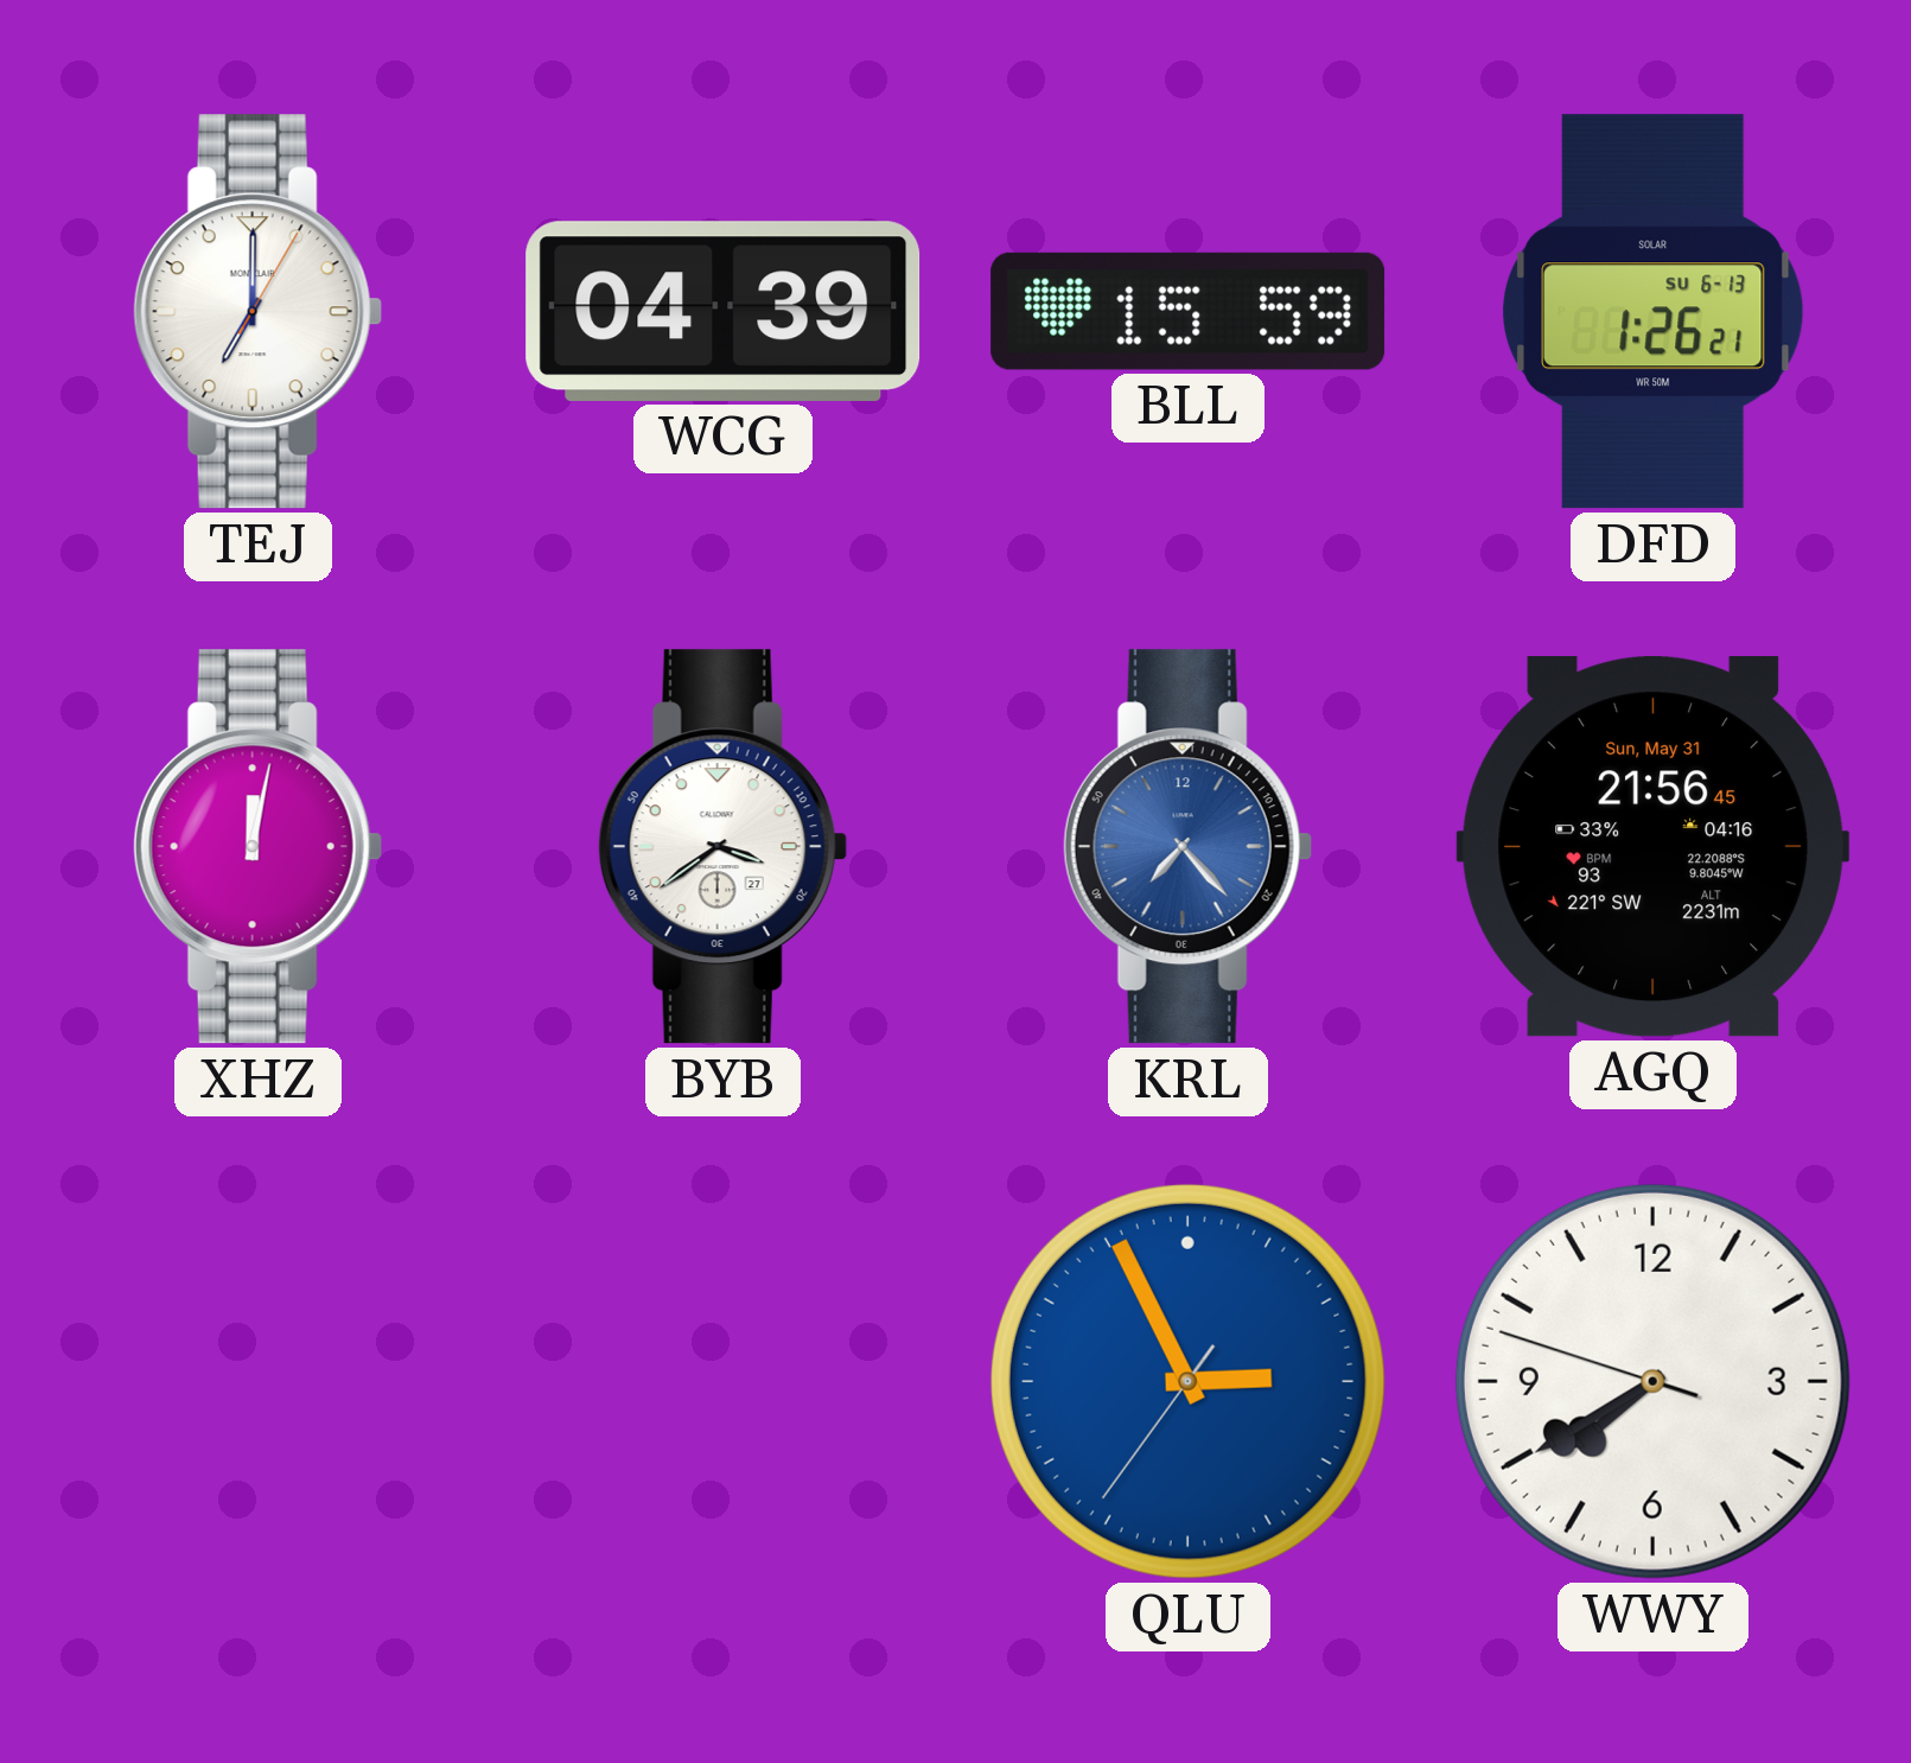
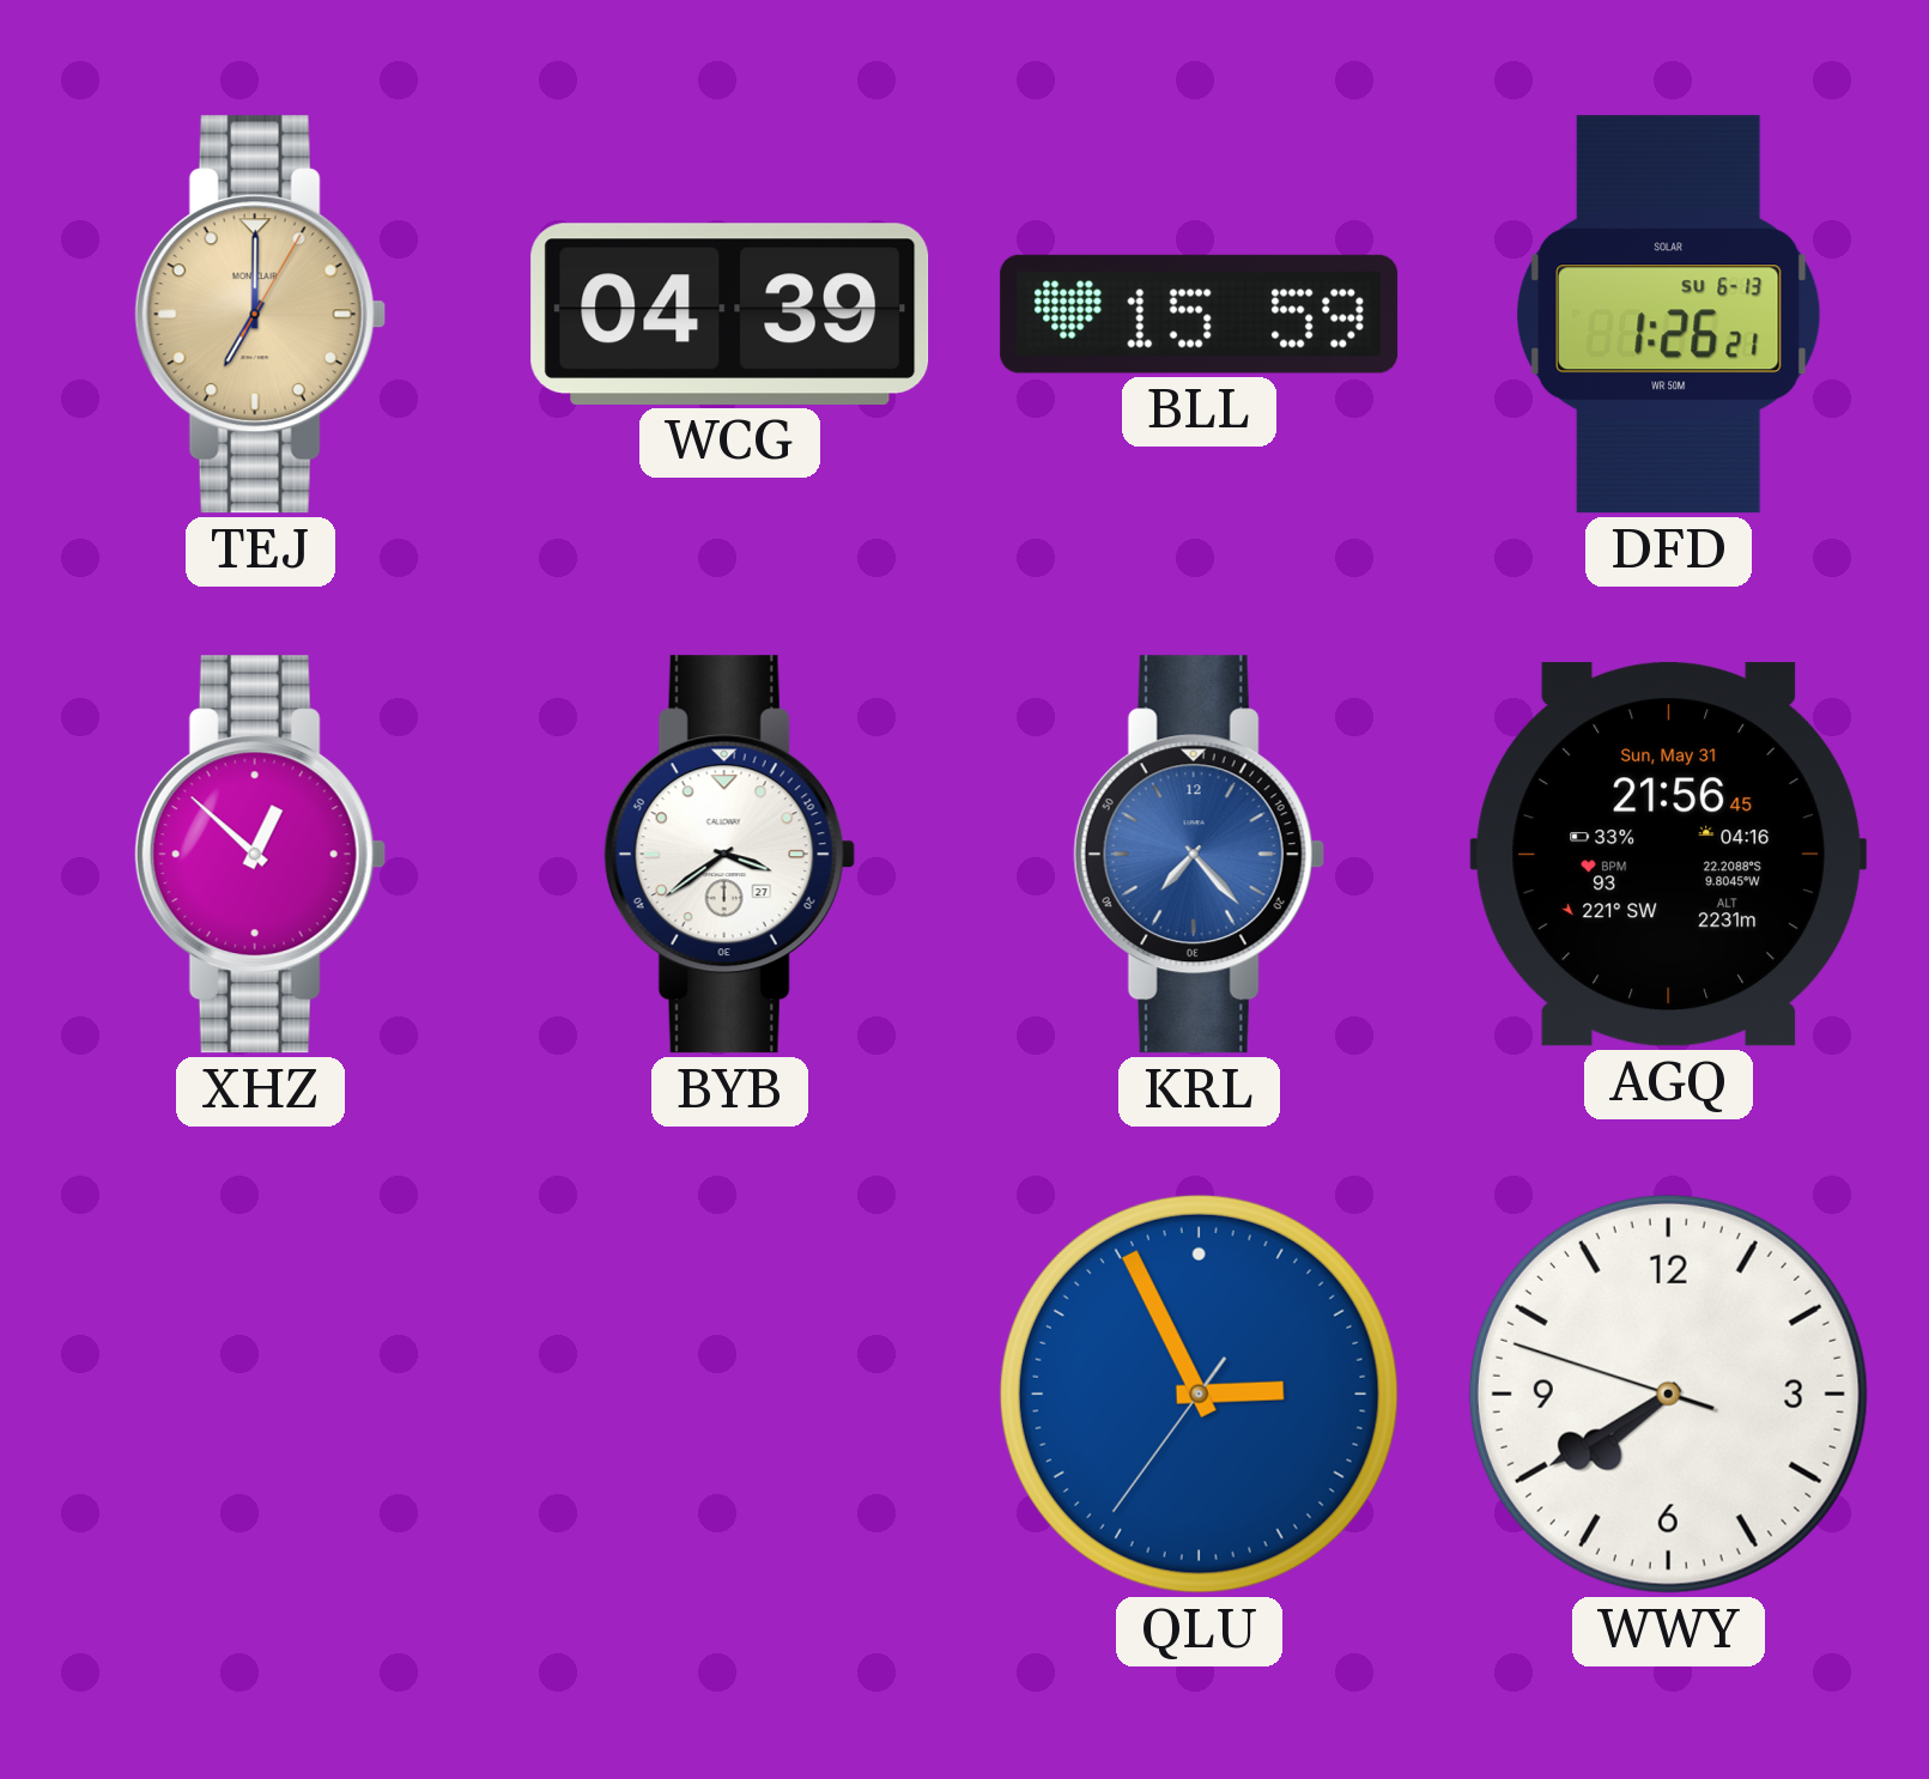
TEJ dial: white -> champagne
XHZ: 12:02 -> 12:52
